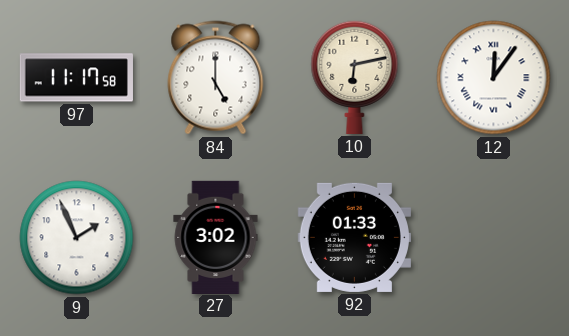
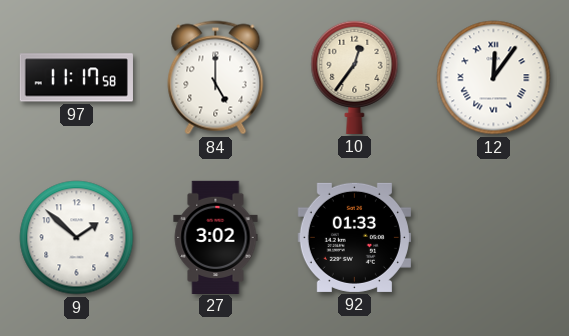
10: 6:13 -> 12:36
9: 1:56 -> 1:52
